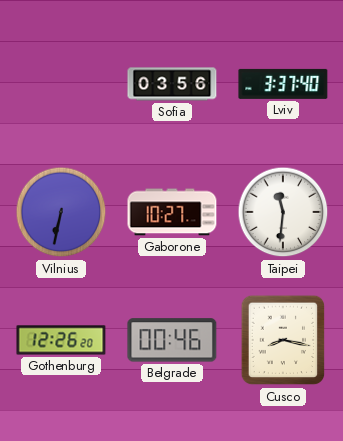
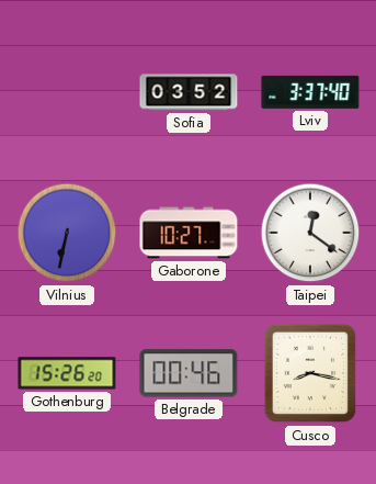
Sofia: 03:56 -> 03:52
Taipei: 11:31 -> 12:21
Gothenburg: 12:26 -> 15:26
